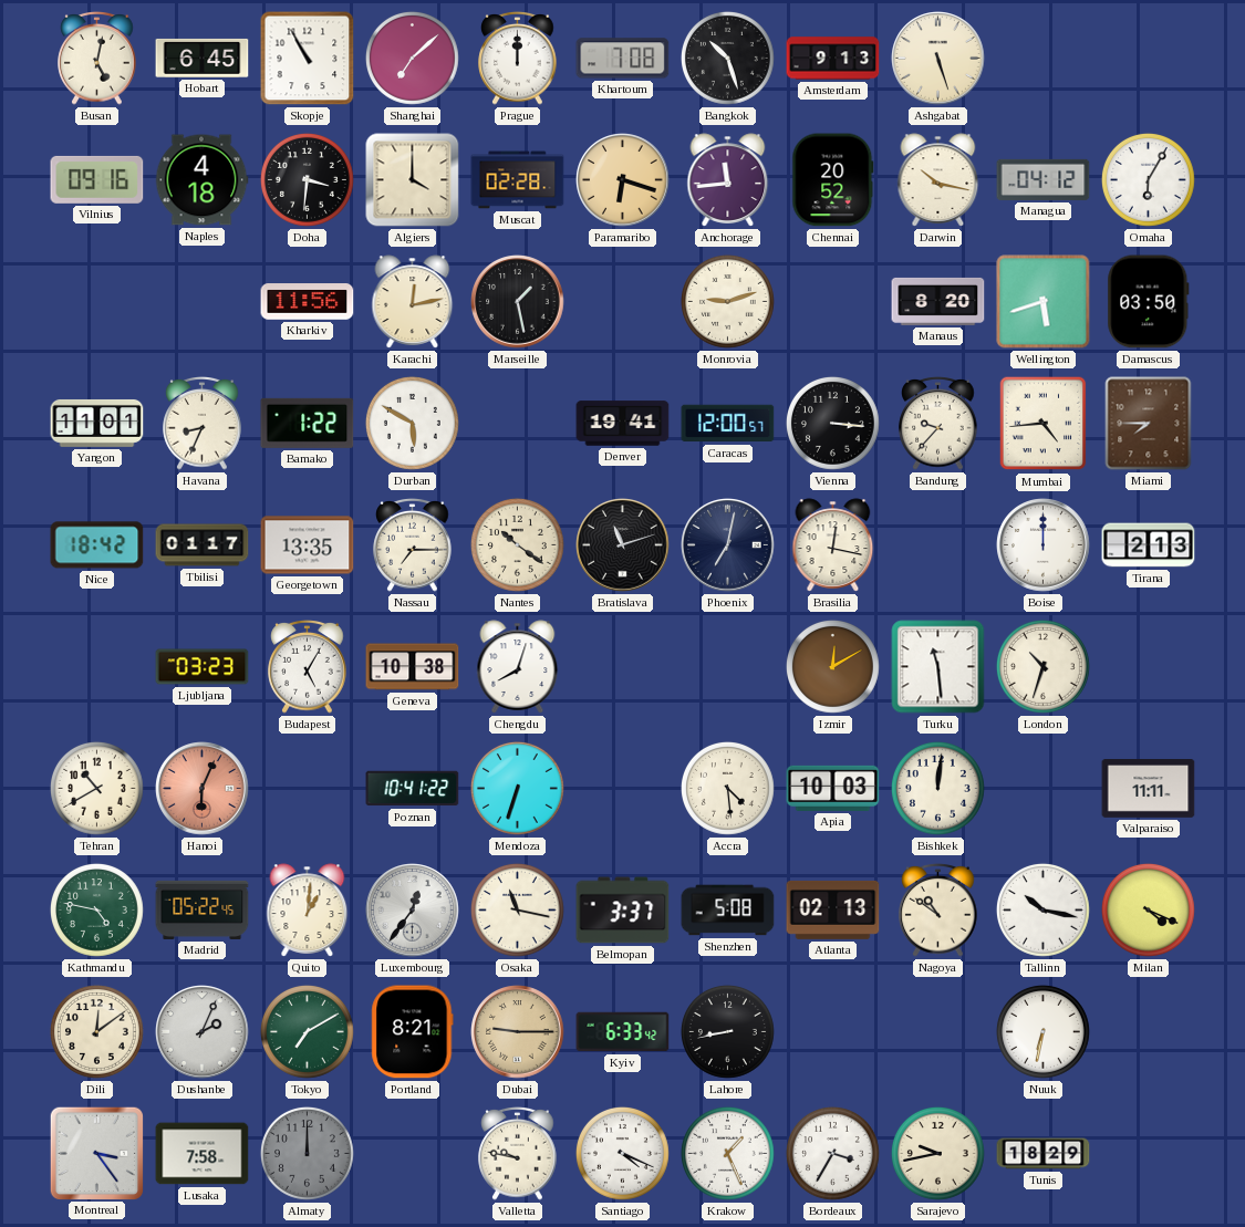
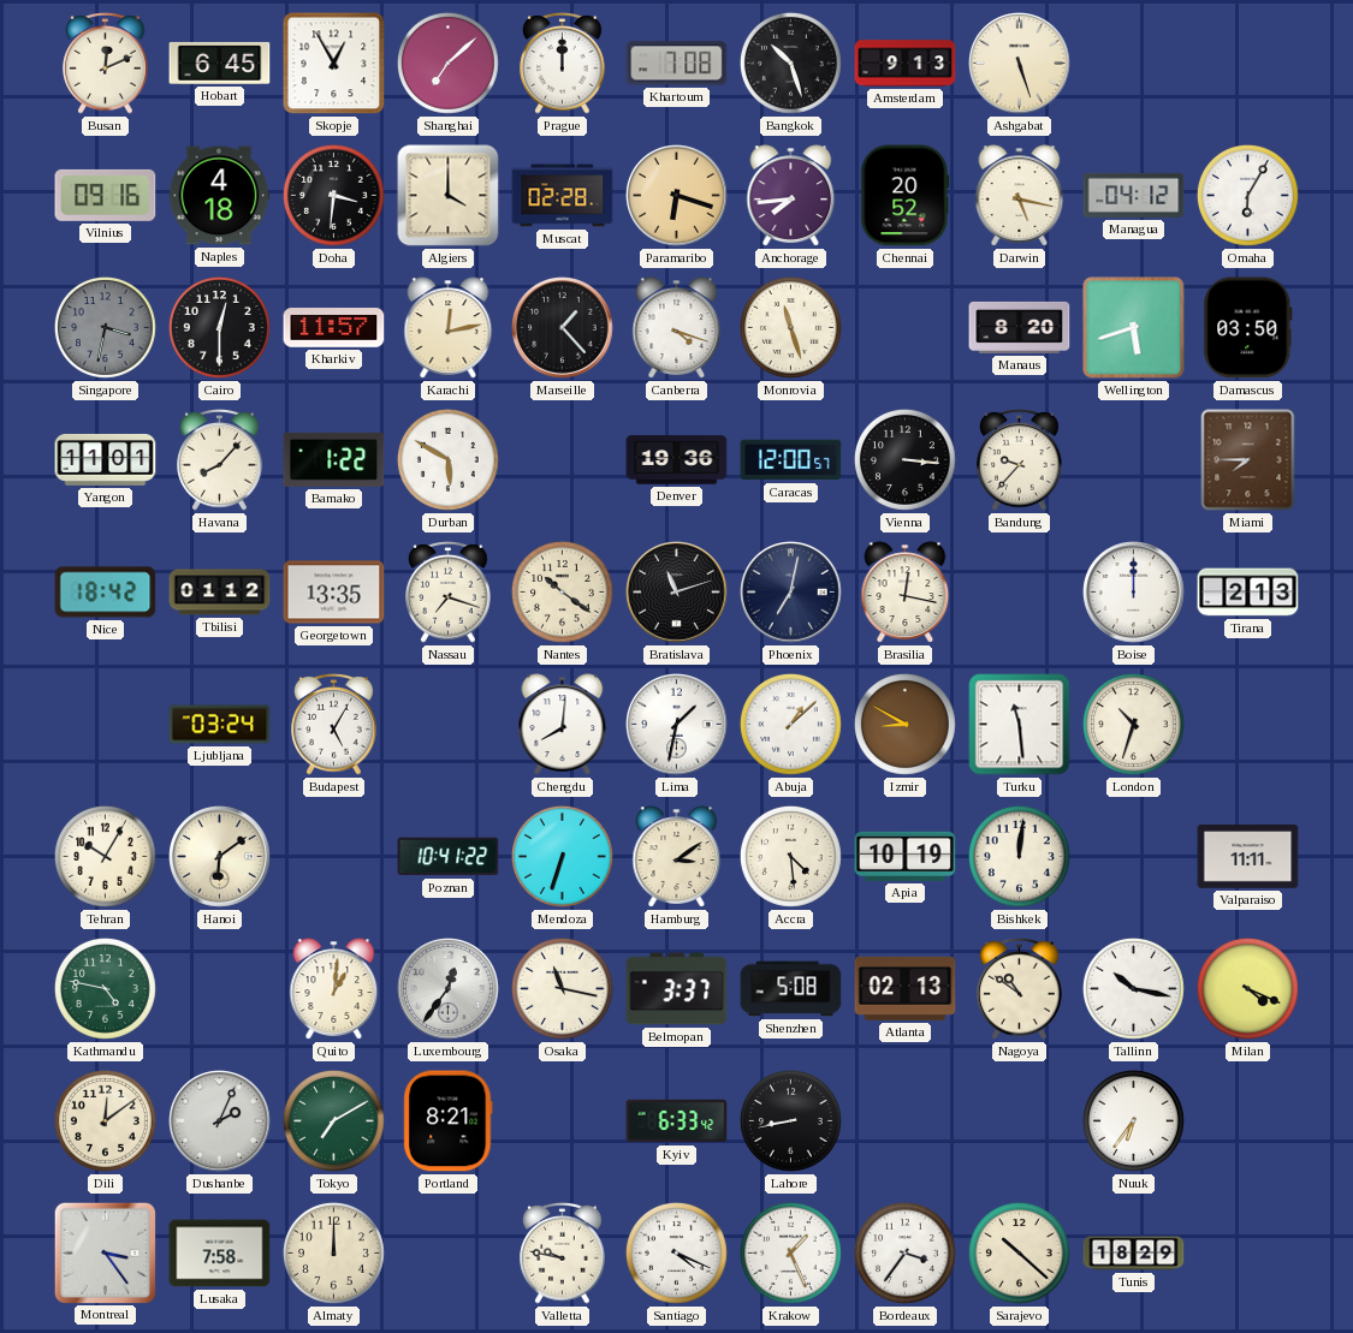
Busan: 5:02 -> 12:11
Skopje: 10:55 -> 12:55
Anchorage: 11:44 -> 7:44
Darwin: 10:17 -> 5:17
Singapore: none -> 3:32
Cairo: none -> 12:30
Kharkiv: 11:56 -> 11:57
Marseille: 1:28 -> 1:23
Canberra: none -> 4:18
Monrovia: 9:12 -> 11:27
Havana: 8:34 -> 8:07
Denver: 19:41 -> 19:36
Mumbai: 4:44 -> none
Tbilisi: 01:17 -> 01:12
Nassau: 7:15 -> 7:18
Ljubljana: 03:23 -> 03:24
Geneva: 10:38 -> none
Chengdu: 8:03 -> 8:01
Lima: none -> 1:32
Abuja: none -> 1:08
Izmir: 12:10 -> 8:50
Tehran: 10:40 -> 10:05
Hanoi: 6:04 -> 6:09
Hanoi dial: salmon -> cream
Hamburg: none -> 3:09
Apia: 10:03 -> 10:19
Madrid: 05:22 -> none
Dubai: 9:15 -> none
Nuuk: 6:32 -> 6:36
Almaty dial: grey -> cream
Bordeaux: 3:35 -> 3:36
Sarajevo: 9:43 -> 10:22
